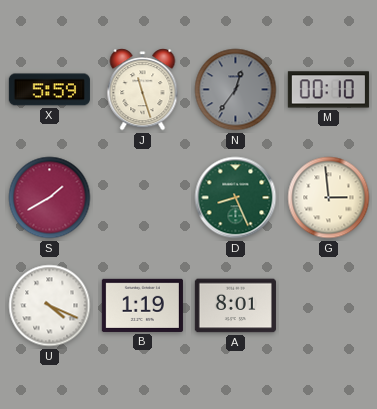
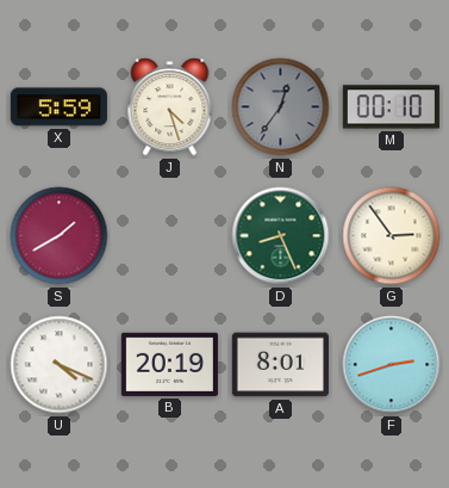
J: 11:27 -> 4:27
G: 2:59 -> 2:54
B: 1:19 -> 20:19
F: none -> 2:42
